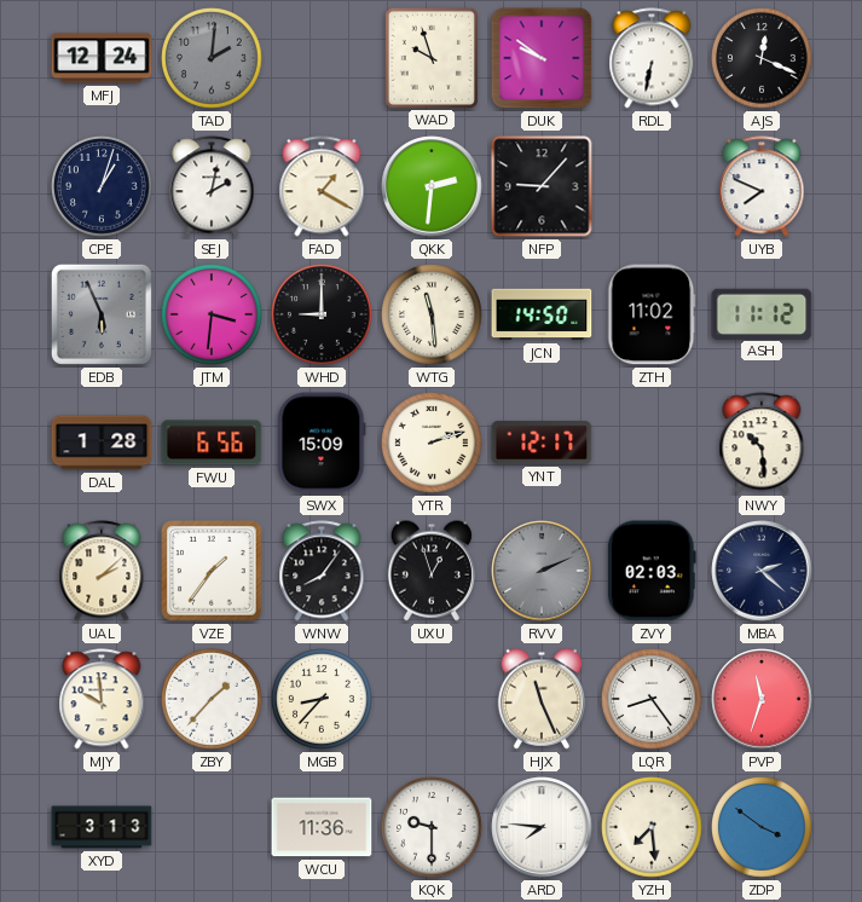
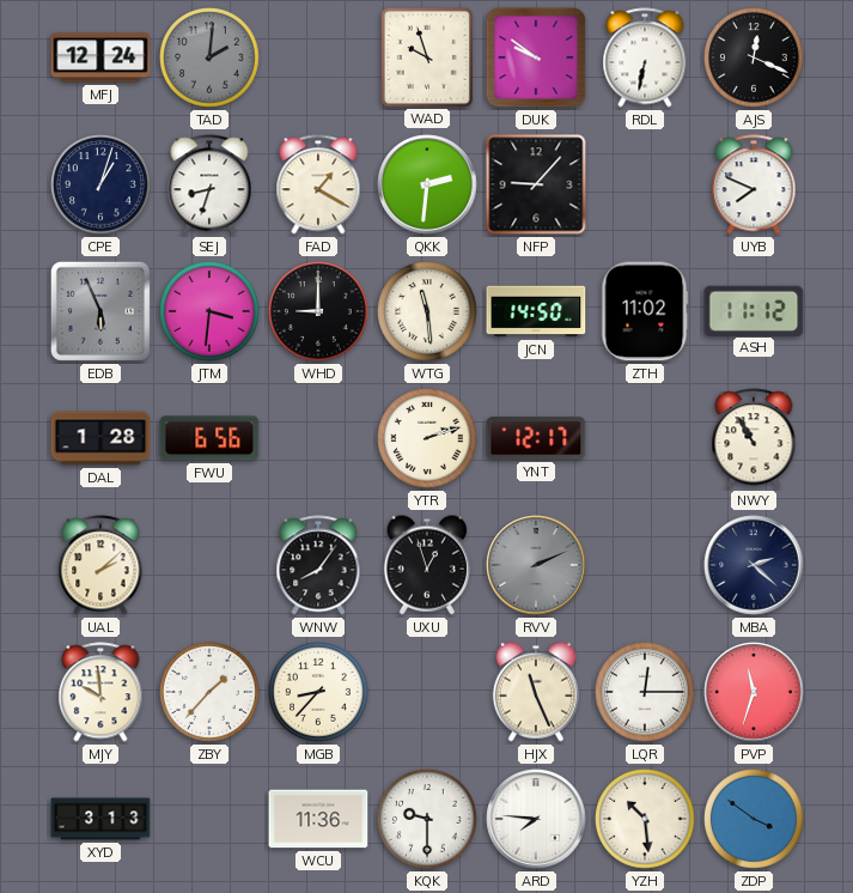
SEJ: 2:02 -> 8:33
SWX: 15:09 -> none
NWY: 10:29 -> 10:55
VZE: 1:36 -> none
ZVY: 02:03 -> none
LQR: 8:24 -> 12:15
YZH: 7:29 -> 10:29
